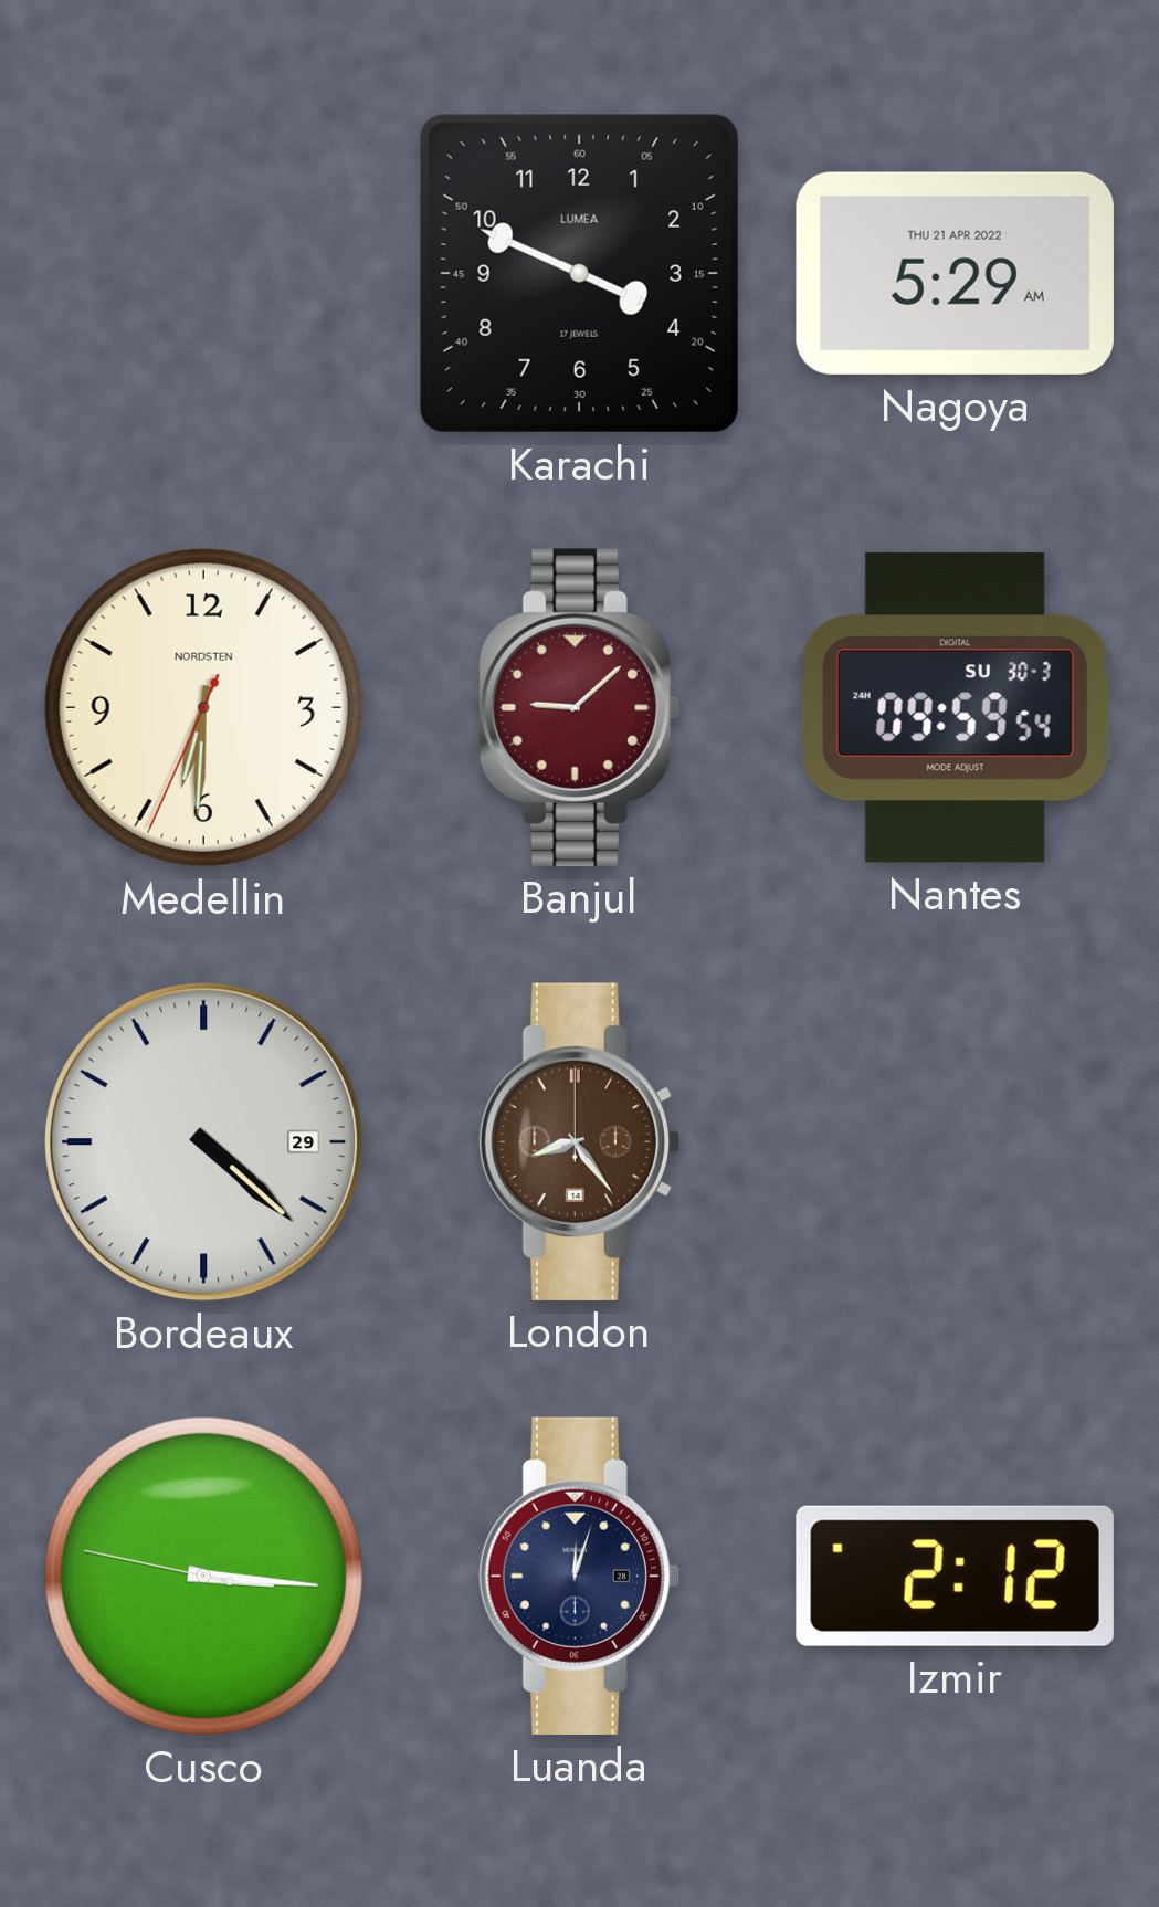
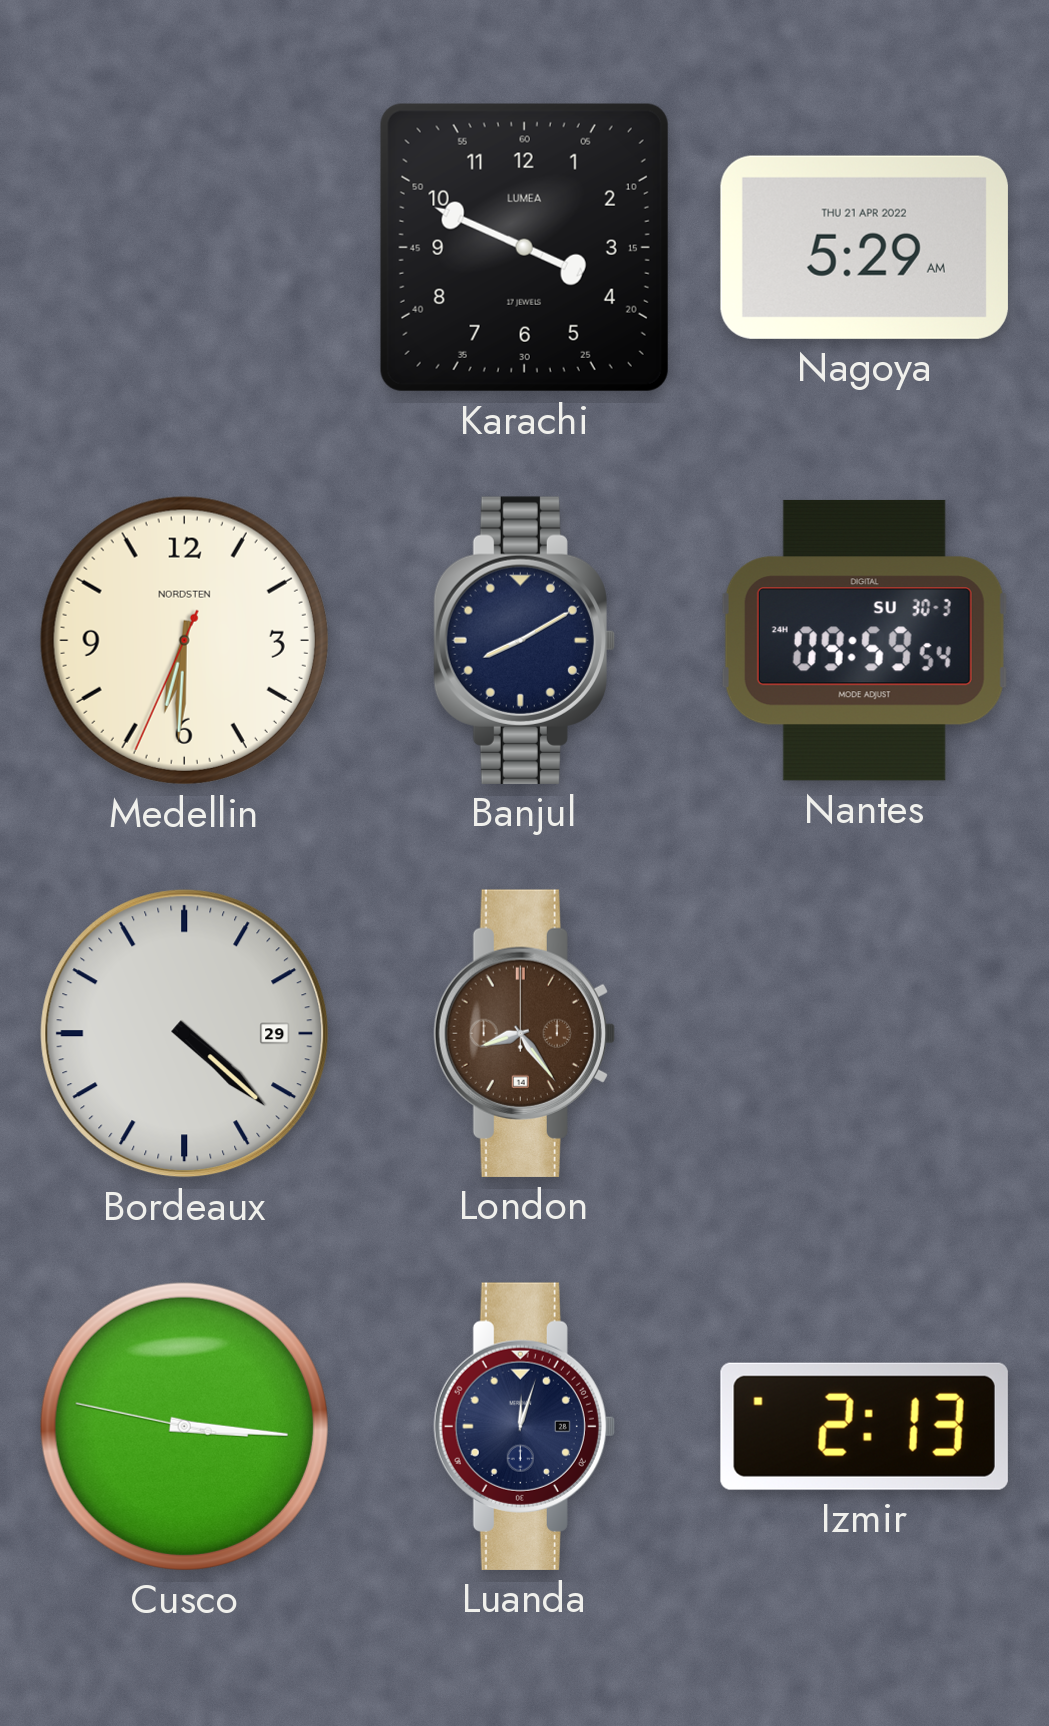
Banjul: 9:08 -> 8:10
Banjul dial: burgundy -> navy
Izmir: 2:12 -> 2:13
